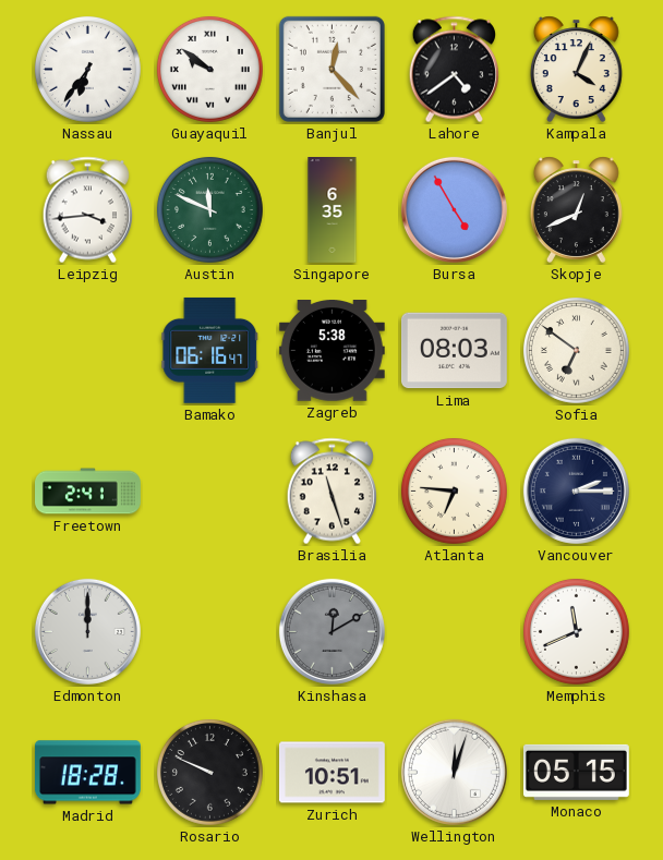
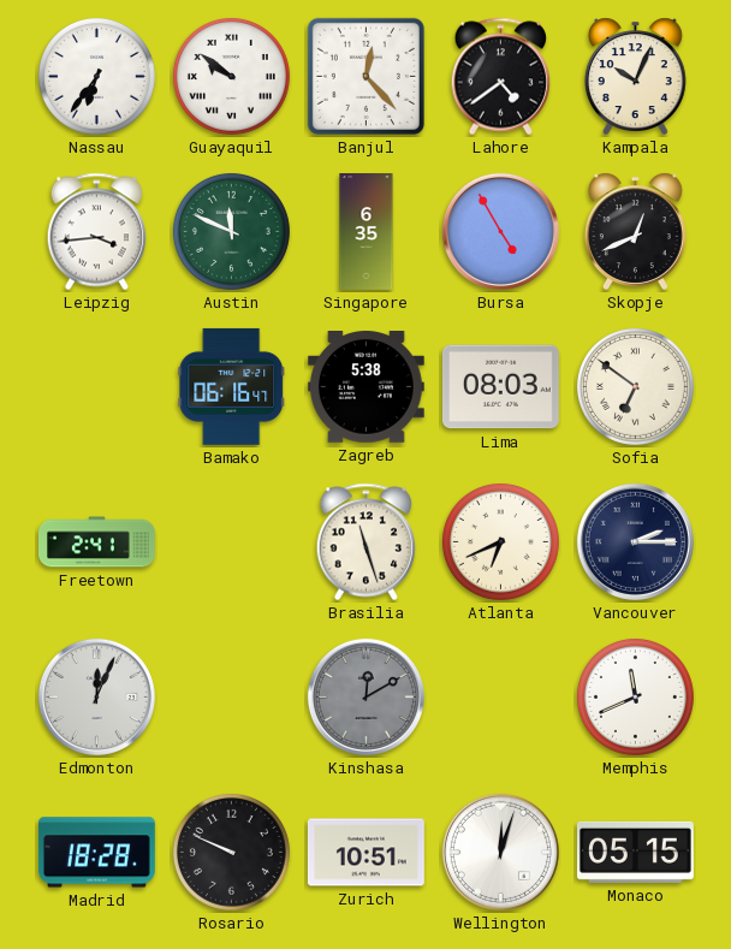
Kampala: 4:04 -> 10:04
Atlanta: 6:46 -> 6:41
Edmonton: 12:00 -> 12:04
